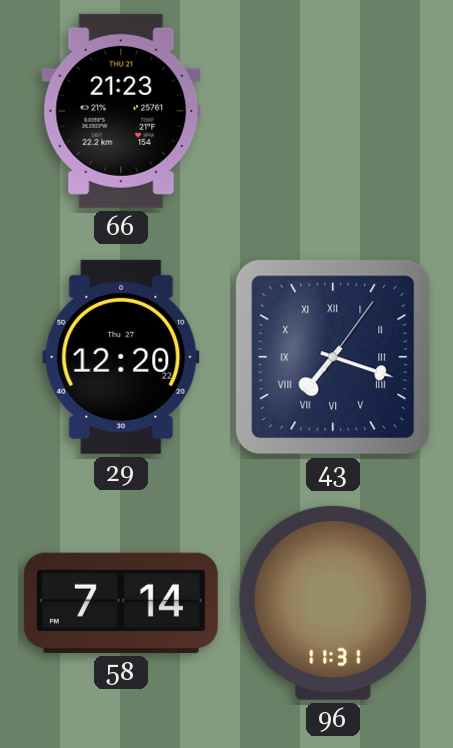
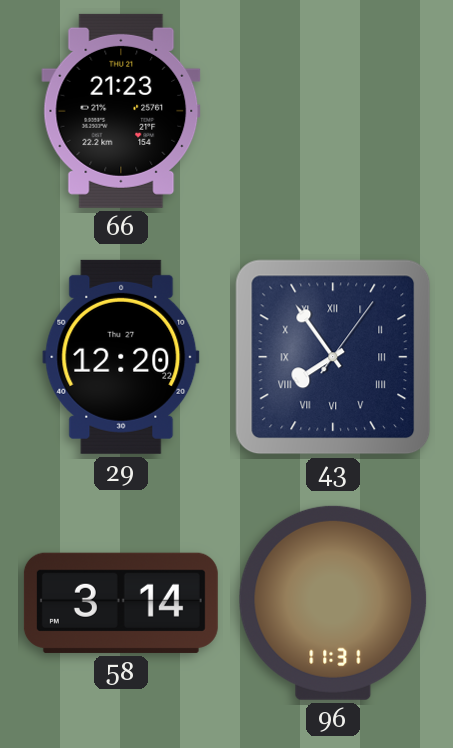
43: 7:18 -> 7:54
58: 7:14 -> 3:14
